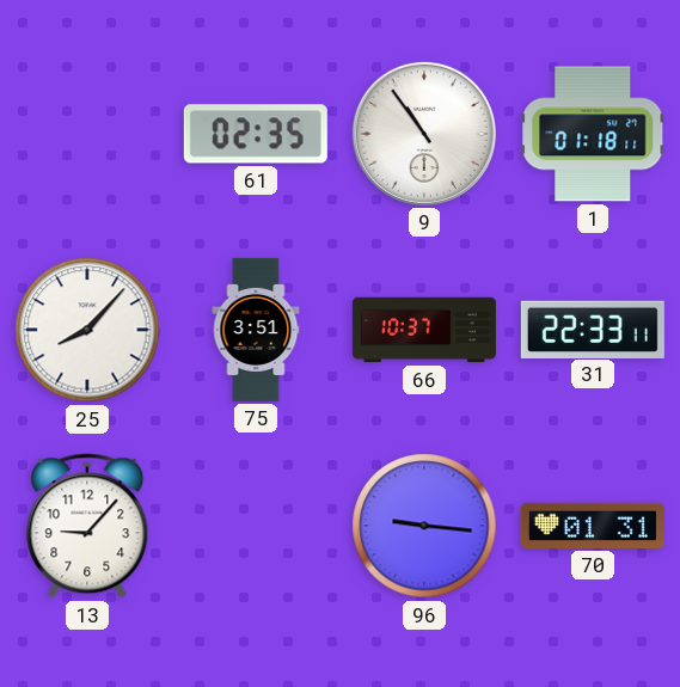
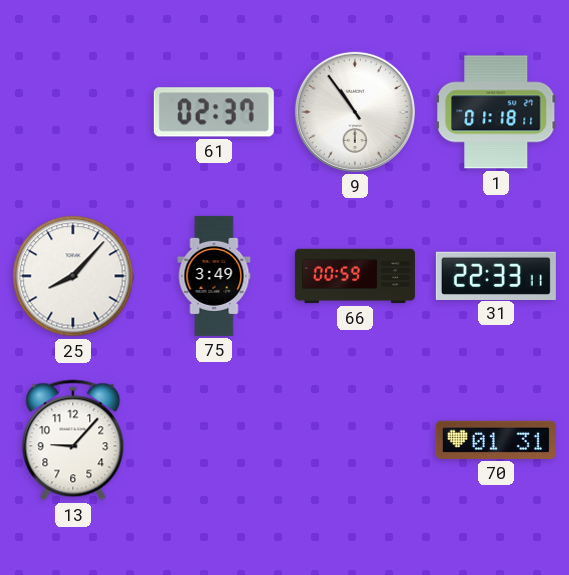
61: 02:35 -> 02:37
75: 3:51 -> 3:49
66: 10:37 -> 00:59
96: 9:16 -> none
